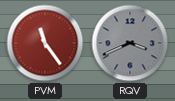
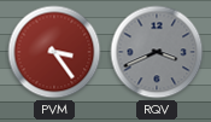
PVM: 11:24 -> 3:24
